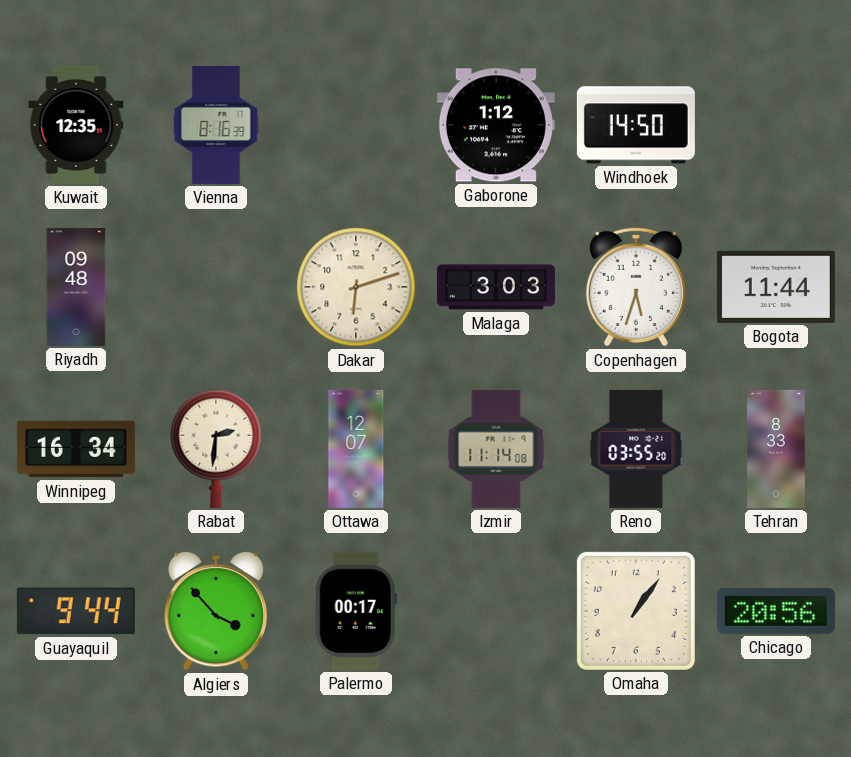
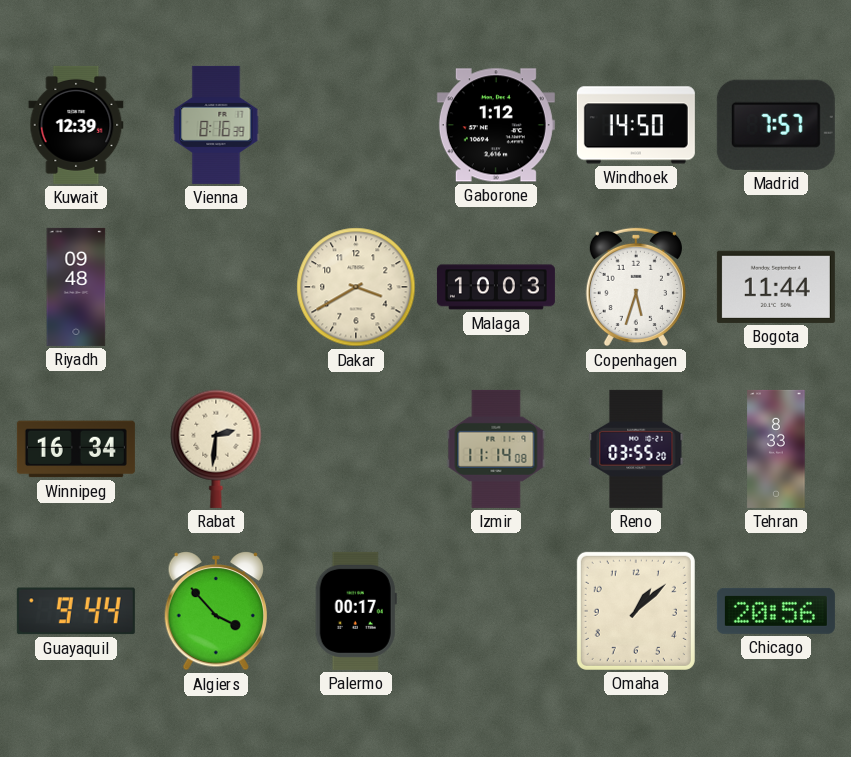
Kuwait: 12:35 -> 12:39
Madrid: none -> 7:57
Dakar: 6:12 -> 3:40
Malaga: 3:03 -> 10:03
Ottawa: 12:07 -> none
Omaha: 1:06 -> 1:08
